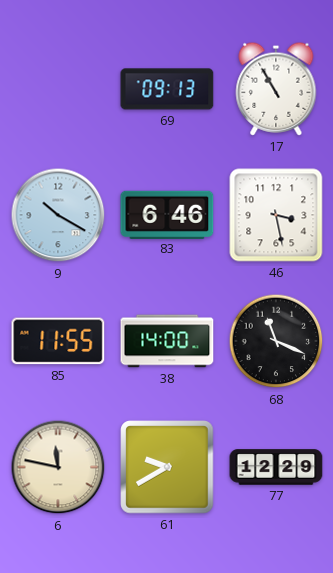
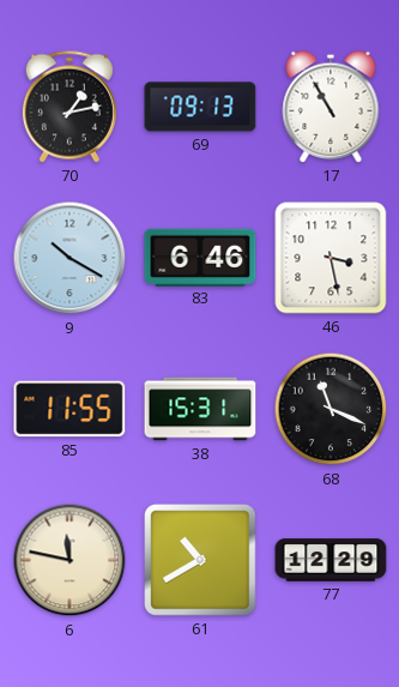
70: none -> 1:13
38: 14:00 -> 15:31
61: 9:40 -> 10:40
